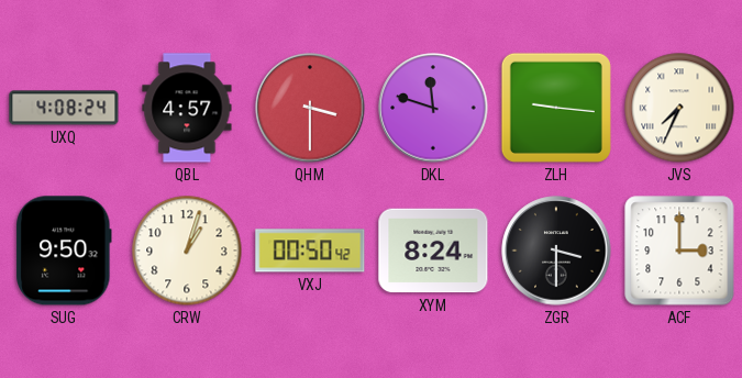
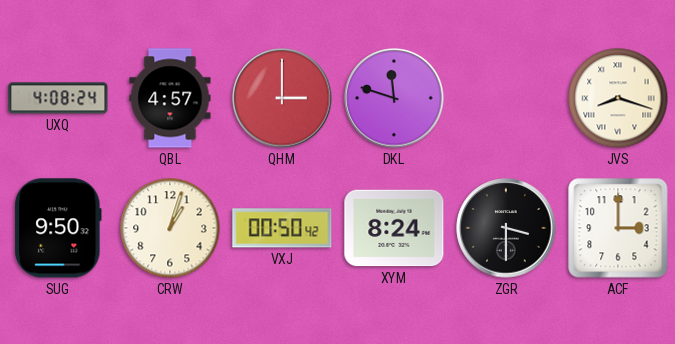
QHM: 3:30 -> 3:00
ZLH: 9:16 -> none
JVS: 7:34 -> 8:18
